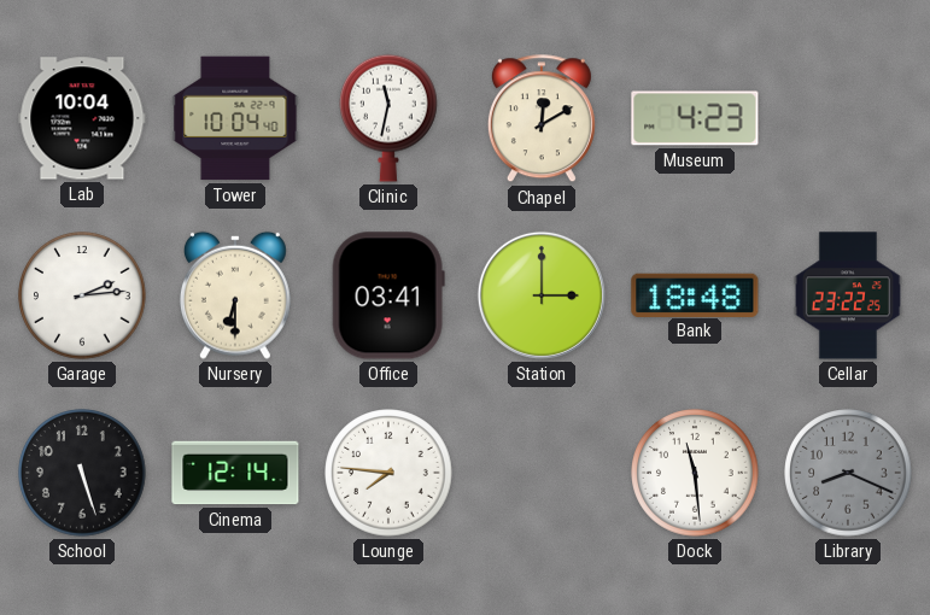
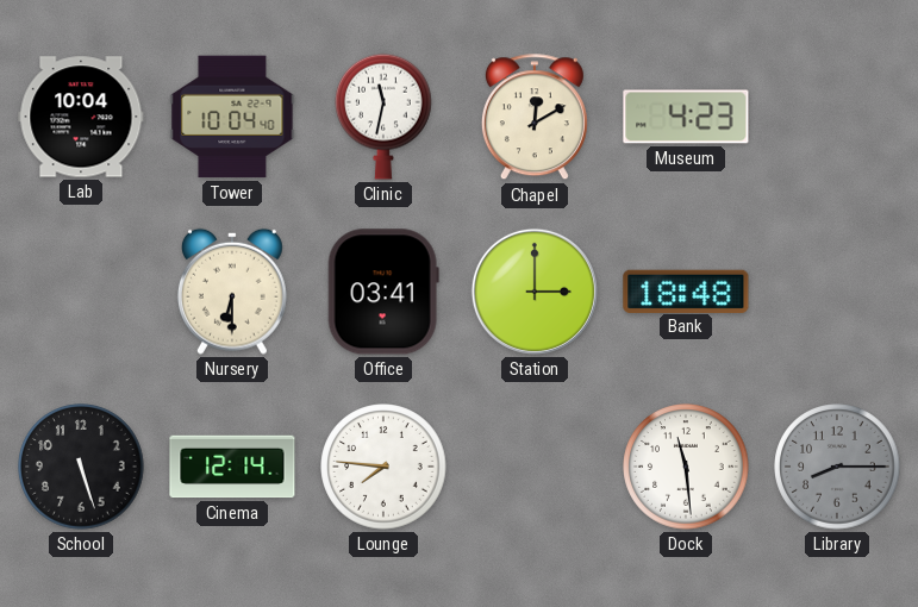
Garage: 2:14 -> none
Cellar: 23:22 -> none
Library: 8:19 -> 8:15
